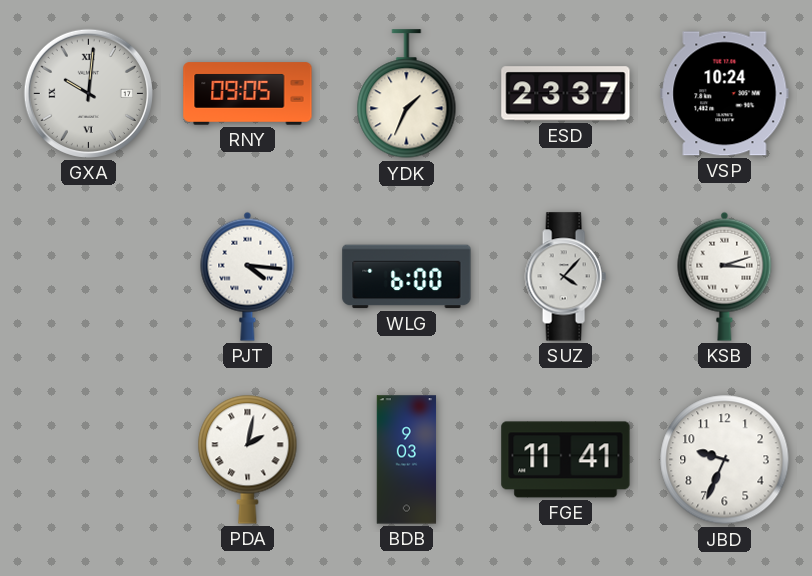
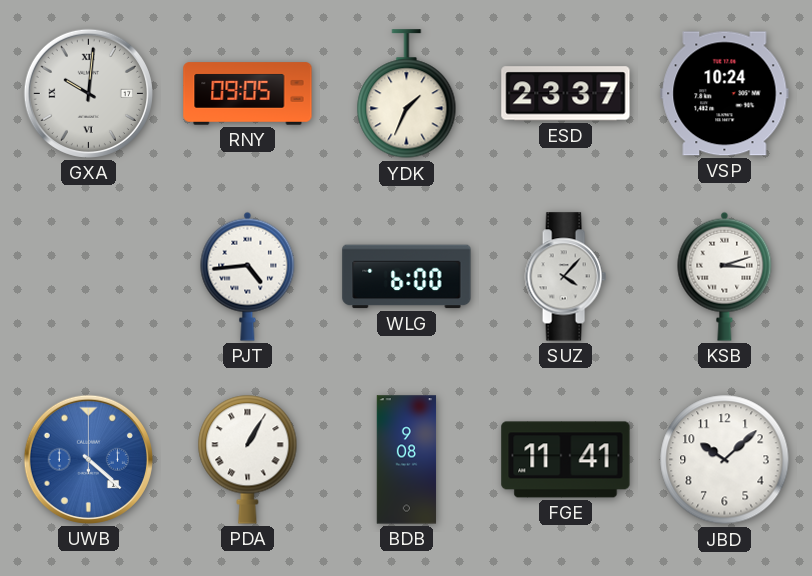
PJT: 4:16 -> 4:44
UWB: none -> 4:22
PDA: 2:02 -> 1:05
BDB: 9:03 -> 9:08
JBD: 9:34 -> 10:08
